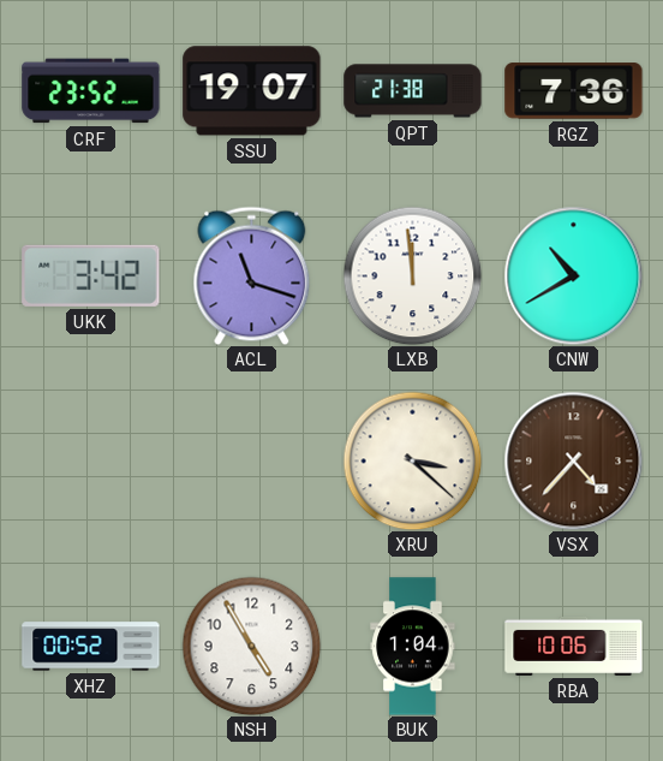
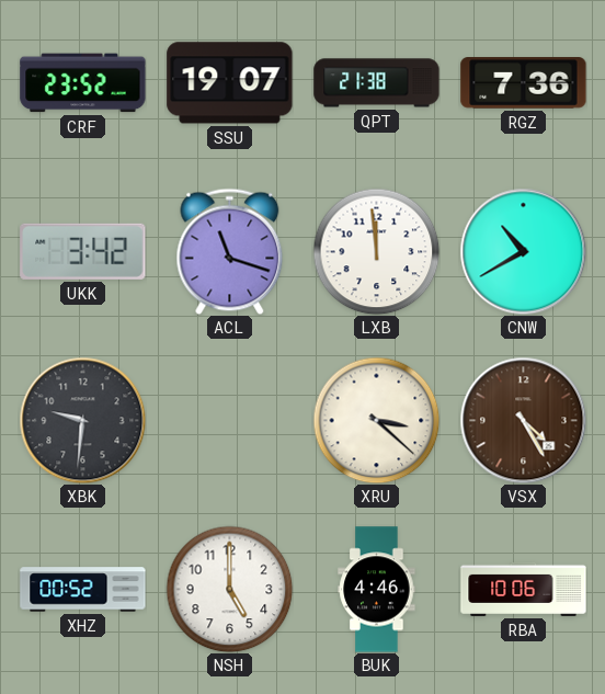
XBK: none -> 9:31
VSX: 4:37 -> 4:25
NSH: 4:55 -> 5:00
BUK: 1:04 -> 4:46
